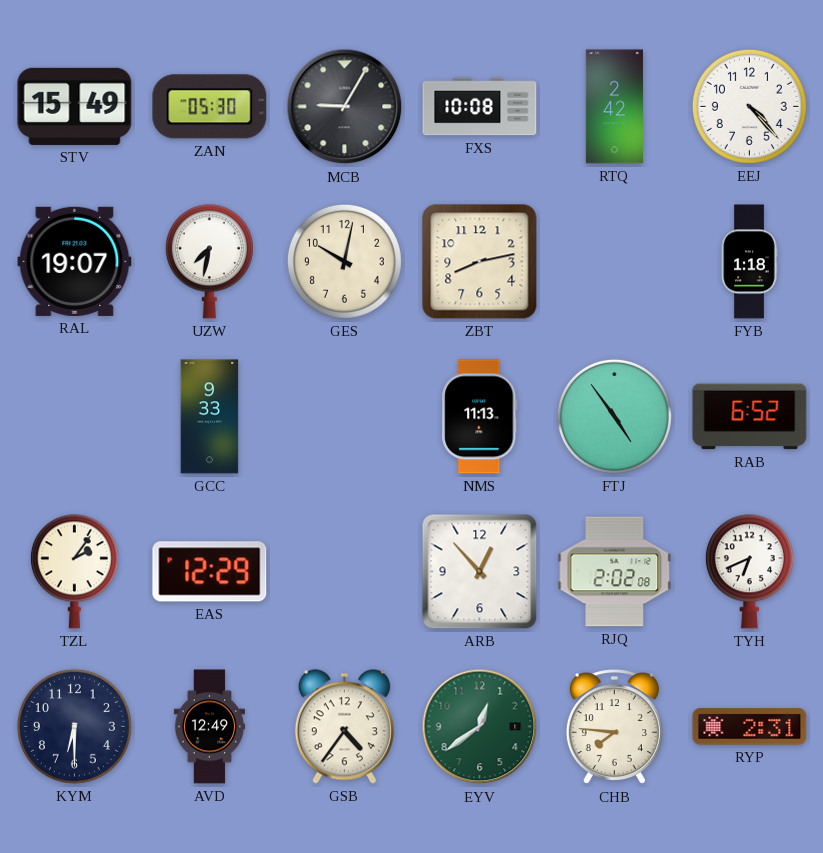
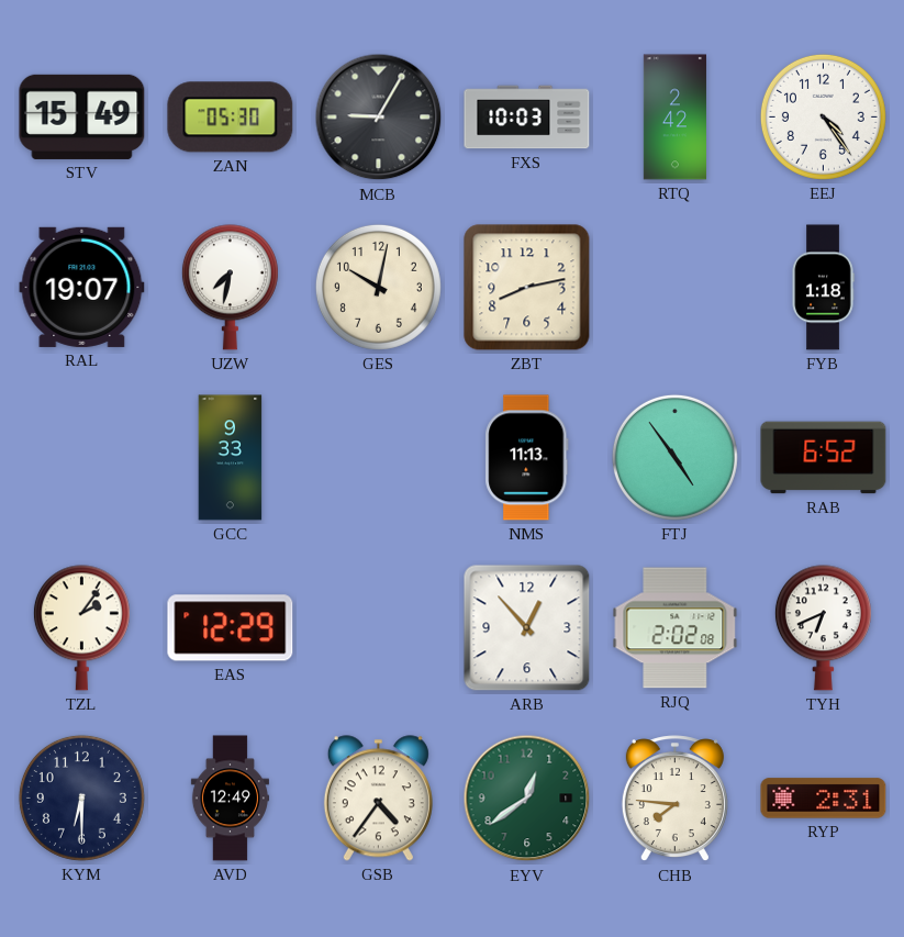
FXS: 10:08 -> 10:03
EEJ: 4:23 -> 4:24
